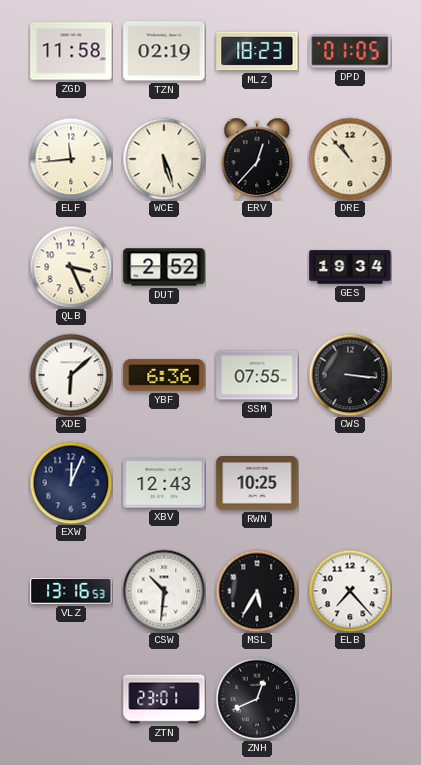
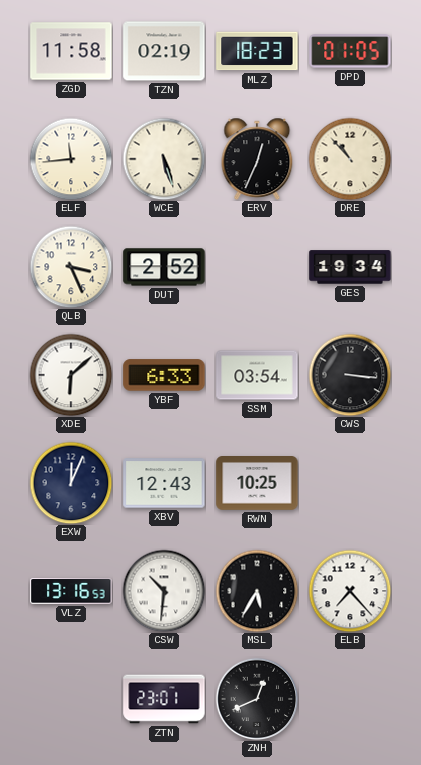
ERV: 12:37 -> 12:34
YBF: 6:36 -> 6:33
SSM: 07:55 -> 03:54
